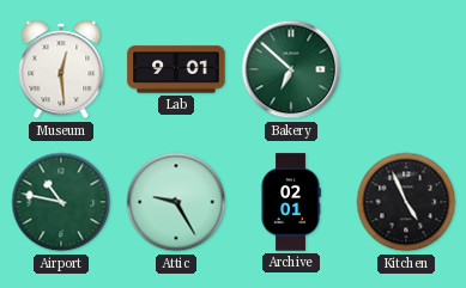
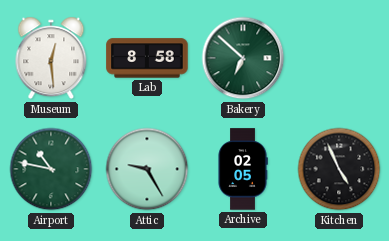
Lab: 9:01 -> 8:58
Archive: 02:01 -> 02:05
